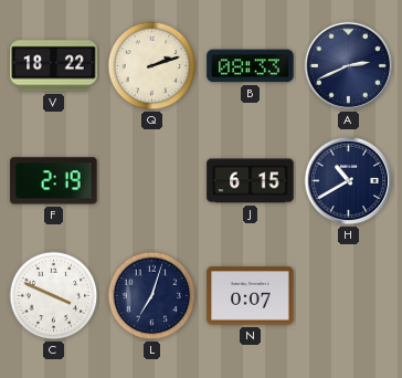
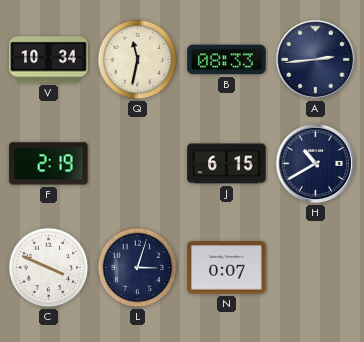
V: 18:22 -> 10:34
Q: 2:12 -> 11:32
A: 2:41 -> 2:44
L: 7:03 -> 3:03
